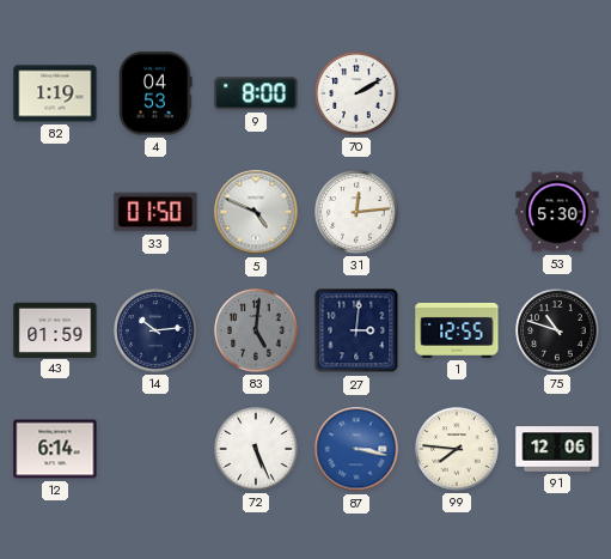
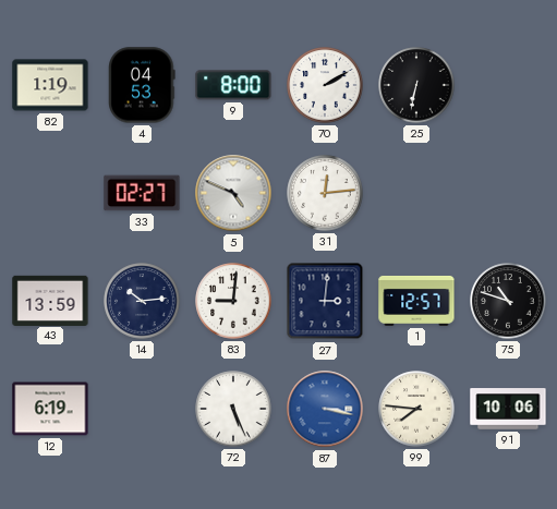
25: none -> 6:32
33: 01:50 -> 02:27
53: 5:30 -> none
43: 01:59 -> 13:59
83: 5:01 -> 9:01
83 dial: grey -> white
1: 12:55 -> 12:57
12: 6:14 -> 6:19
91: 12:06 -> 10:06
